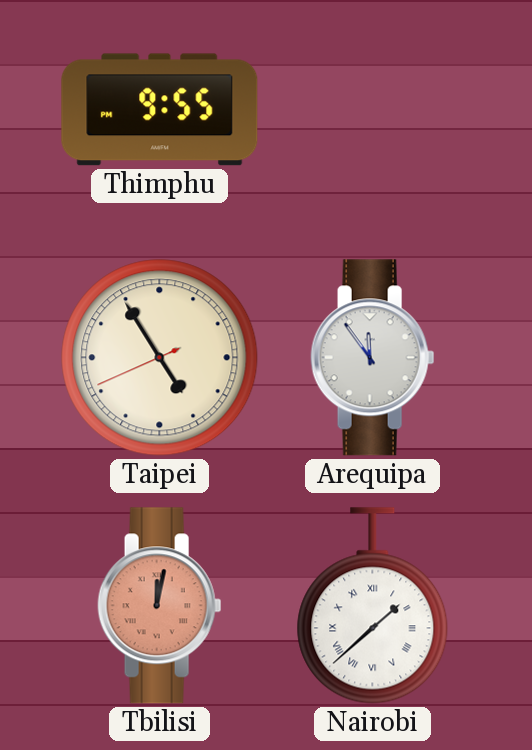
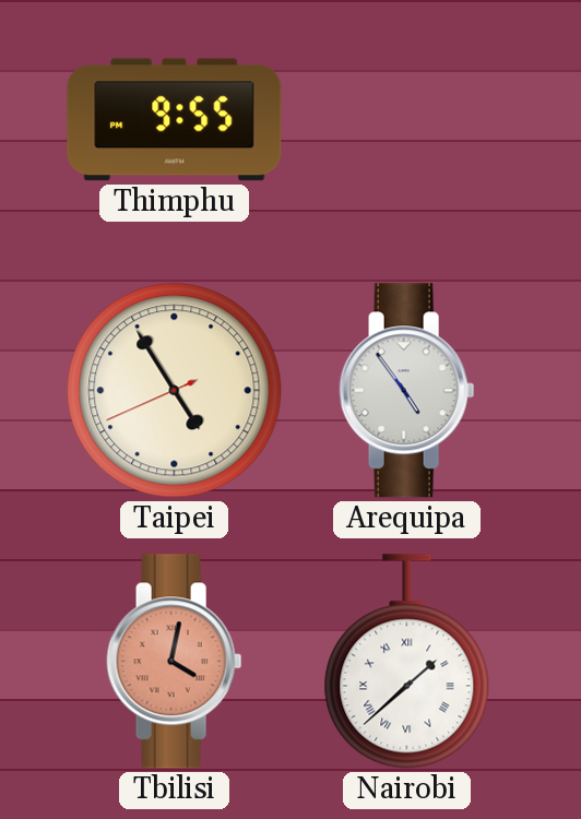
Arequipa: 11:54 -> 4:54
Tbilisi: 12:02 -> 4:02
